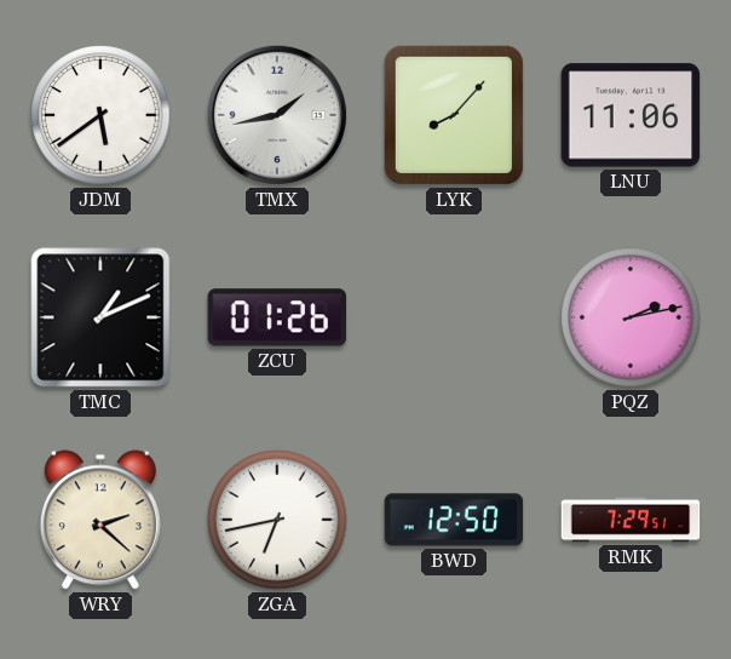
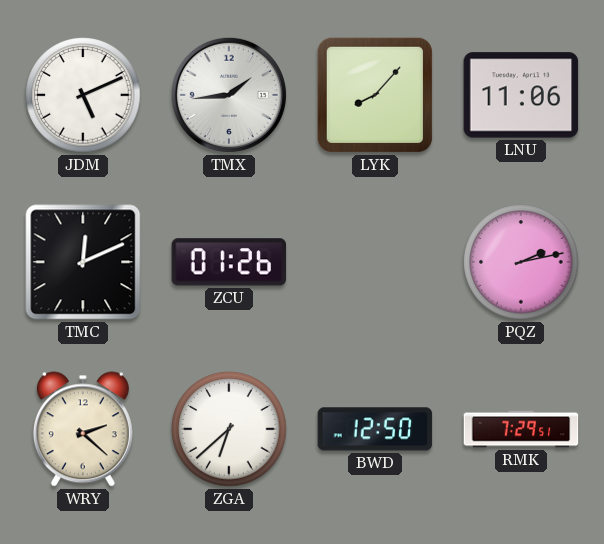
JDM: 5:39 -> 5:11
TMX: 1:43 -> 1:44
TMC: 1:11 -> 12:11
ZGA: 6:43 -> 6:38
